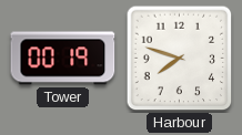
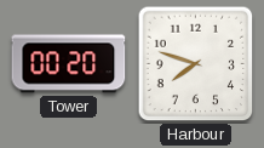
Tower: 00:19 -> 00:20
